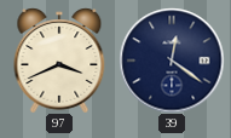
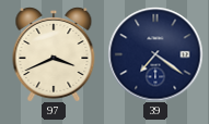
39: 12:21 -> 7:21
